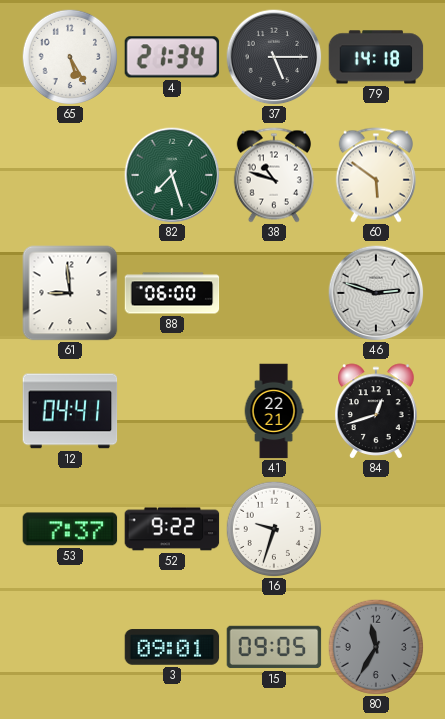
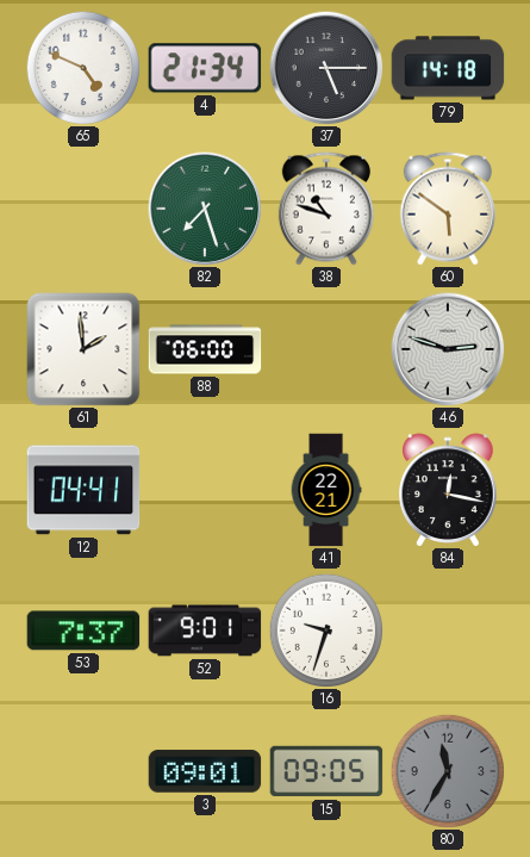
65: 5:25 -> 4:49
61: 8:59 -> 1:59
84: 12:42 -> 12:17
52: 9:22 -> 9:01
